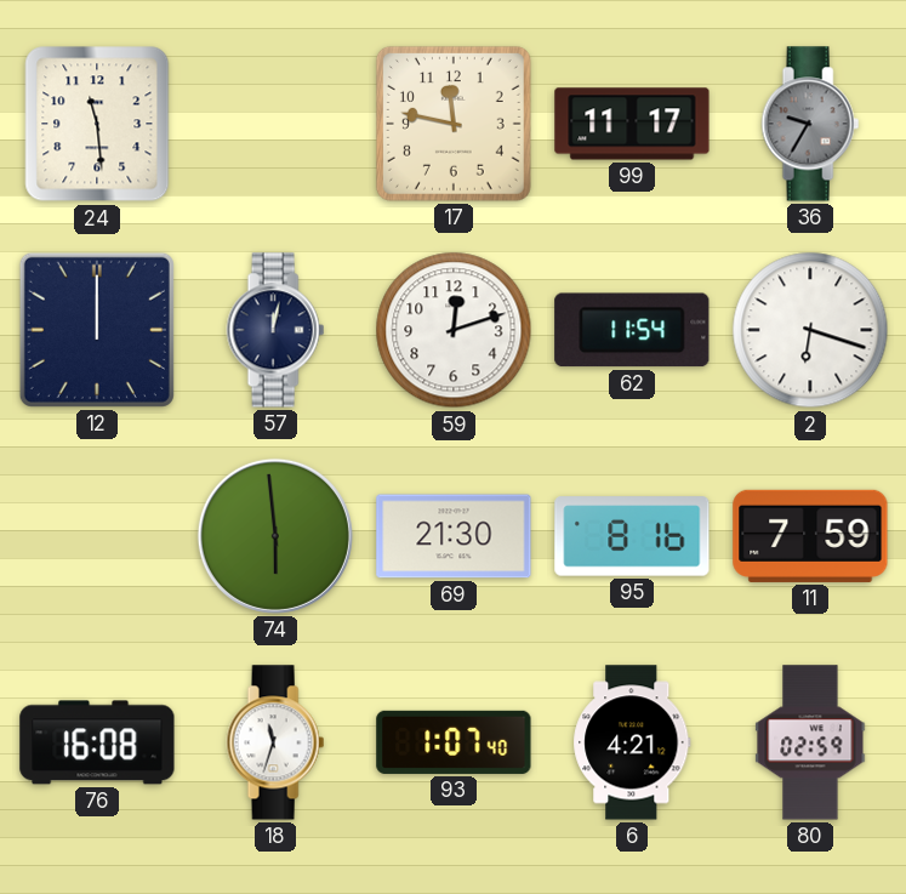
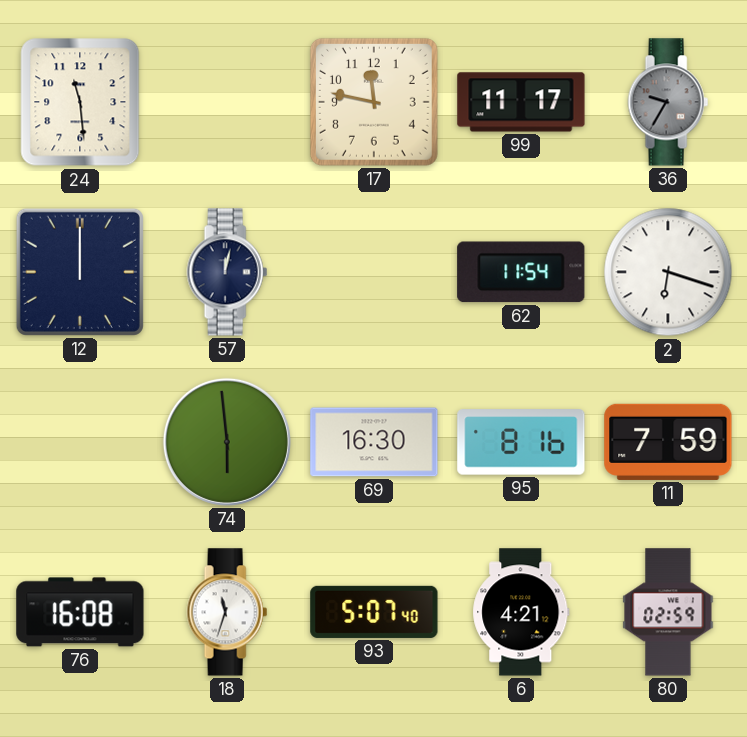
59: 12:12 -> none
69: 21:30 -> 16:30
93: 1:07 -> 5:07
